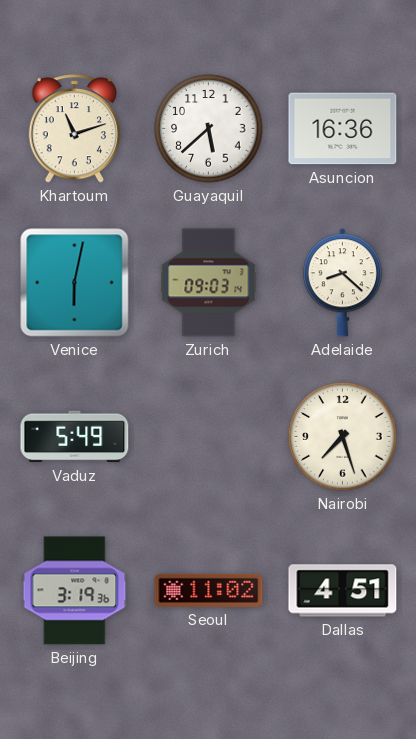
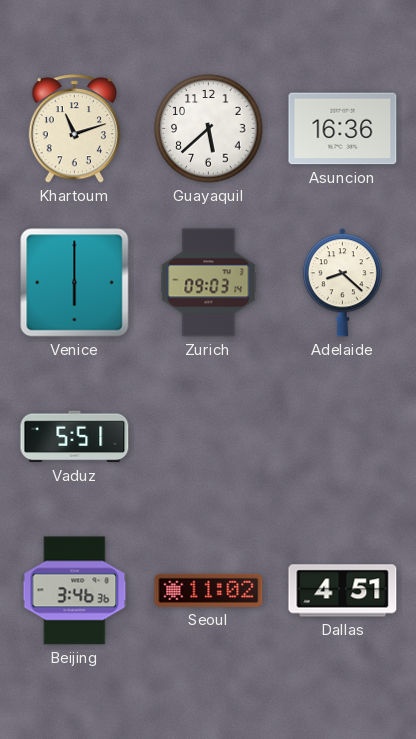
Venice: 6:02 -> 6:00
Vaduz: 5:49 -> 5:51
Nairobi: 7:27 -> none
Beijing: 3:19 -> 3:46
